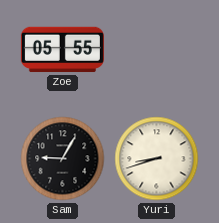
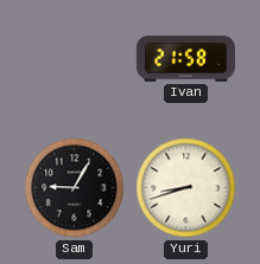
Zoe: 05:55 -> none
Ivan: none -> 21:58
